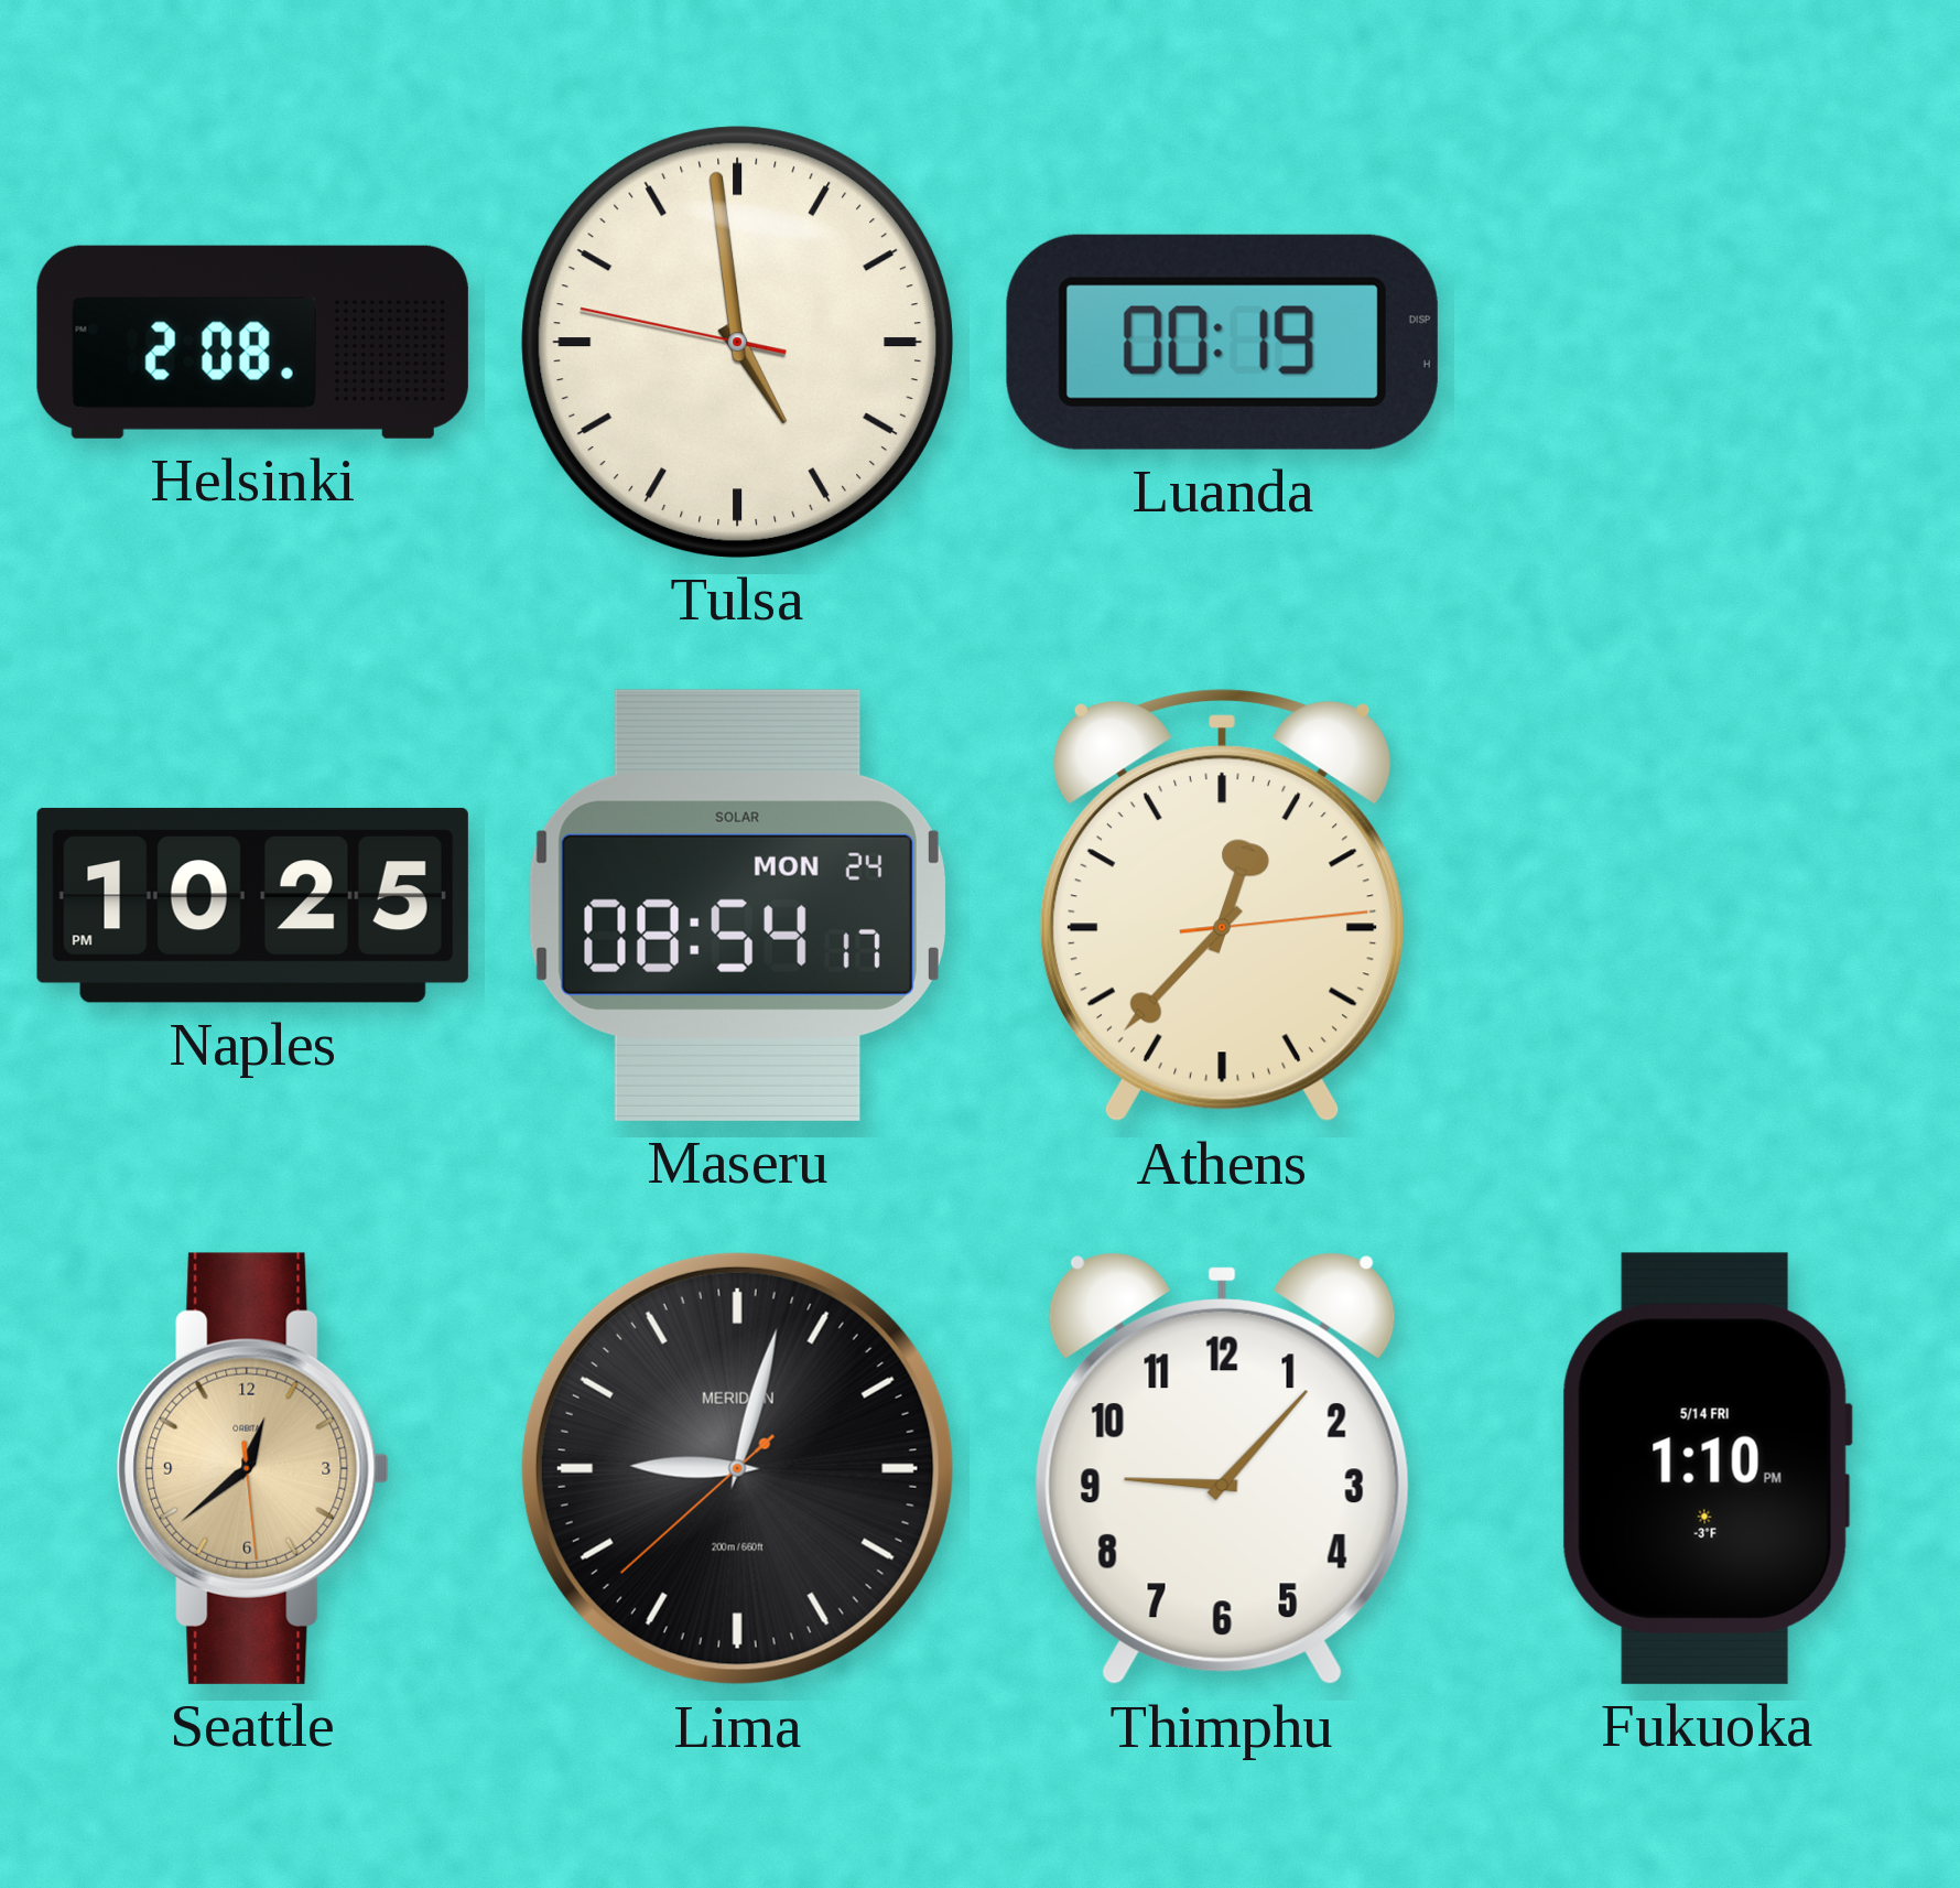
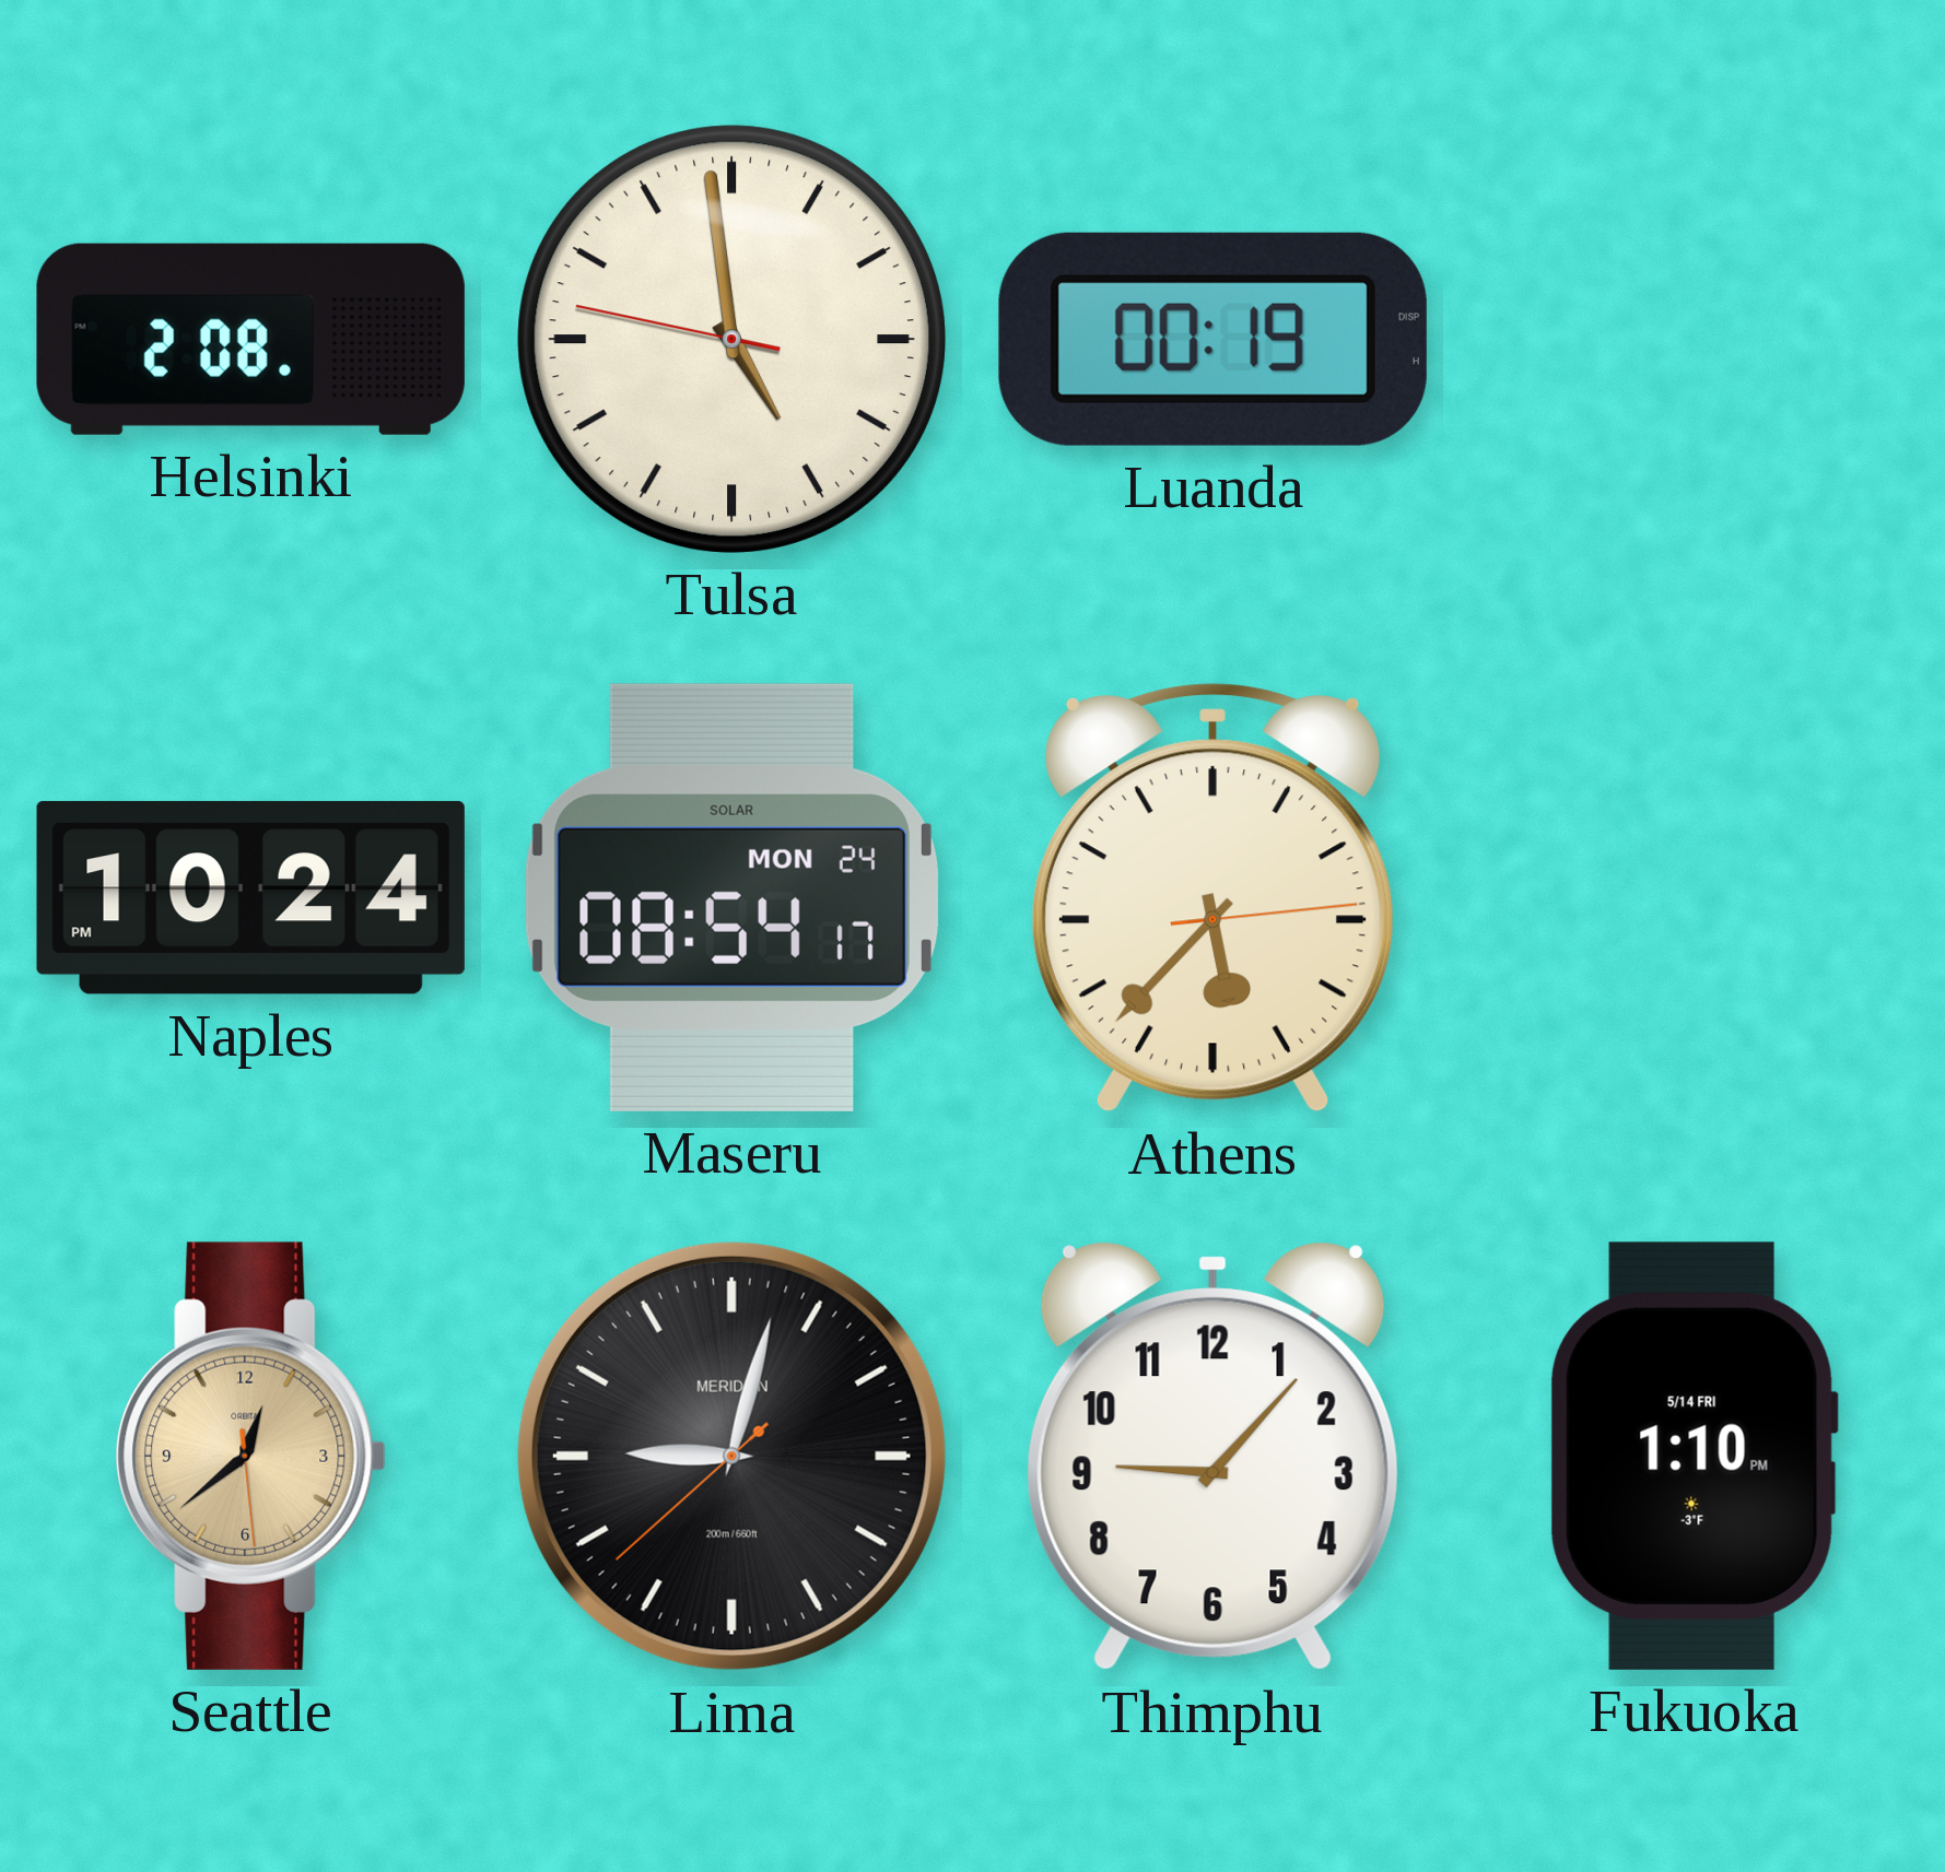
Naples: 10:25 -> 10:24
Athens: 12:37 -> 5:37
